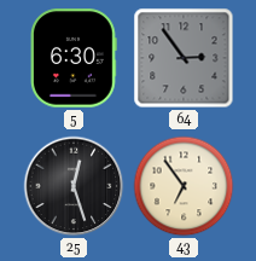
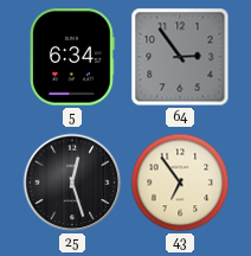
5: 6:30 -> 6:34
